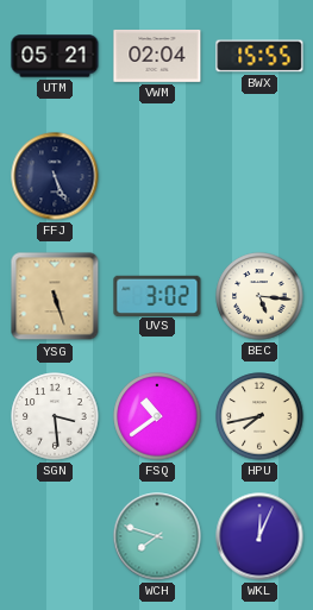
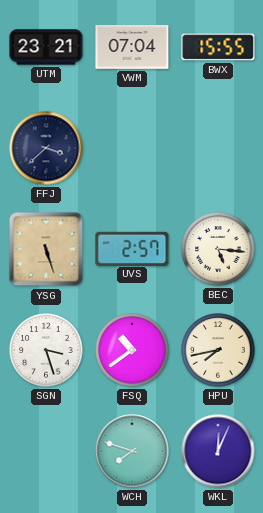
UTM: 05:21 -> 23:21
VWM: 02:04 -> 07:04
FFJ: 5:26 -> 3:38
UVS: 3:02 -> 2:57
SGN: 3:29 -> 3:27
